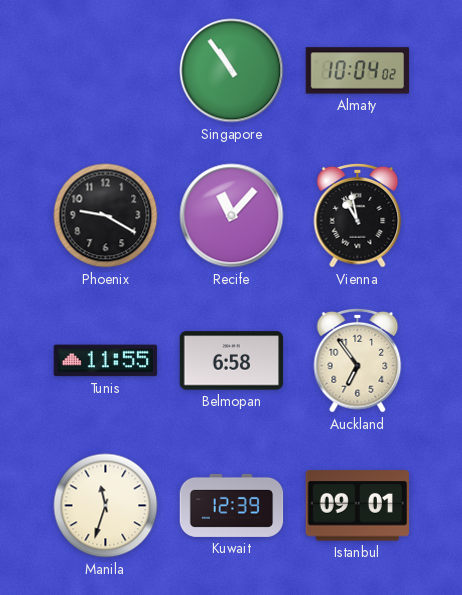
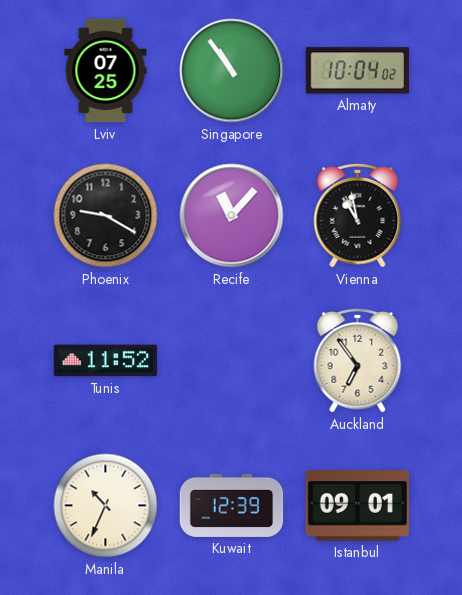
Lviv: none -> 07:25
Tunis: 11:55 -> 11:52
Belmopan: 6:58 -> none
Manila: 11:33 -> 10:34
